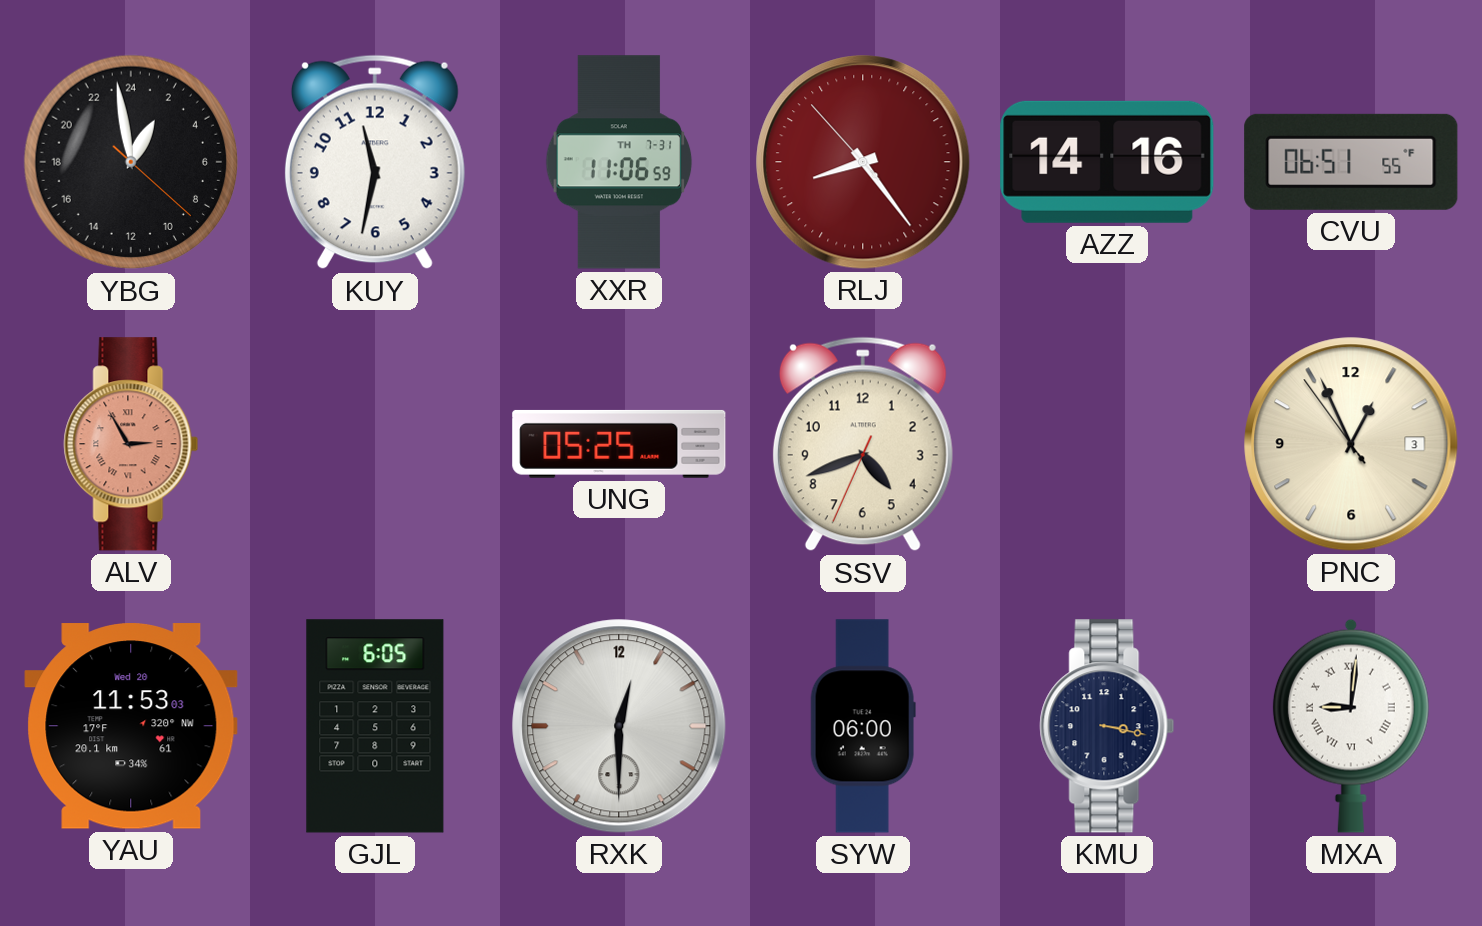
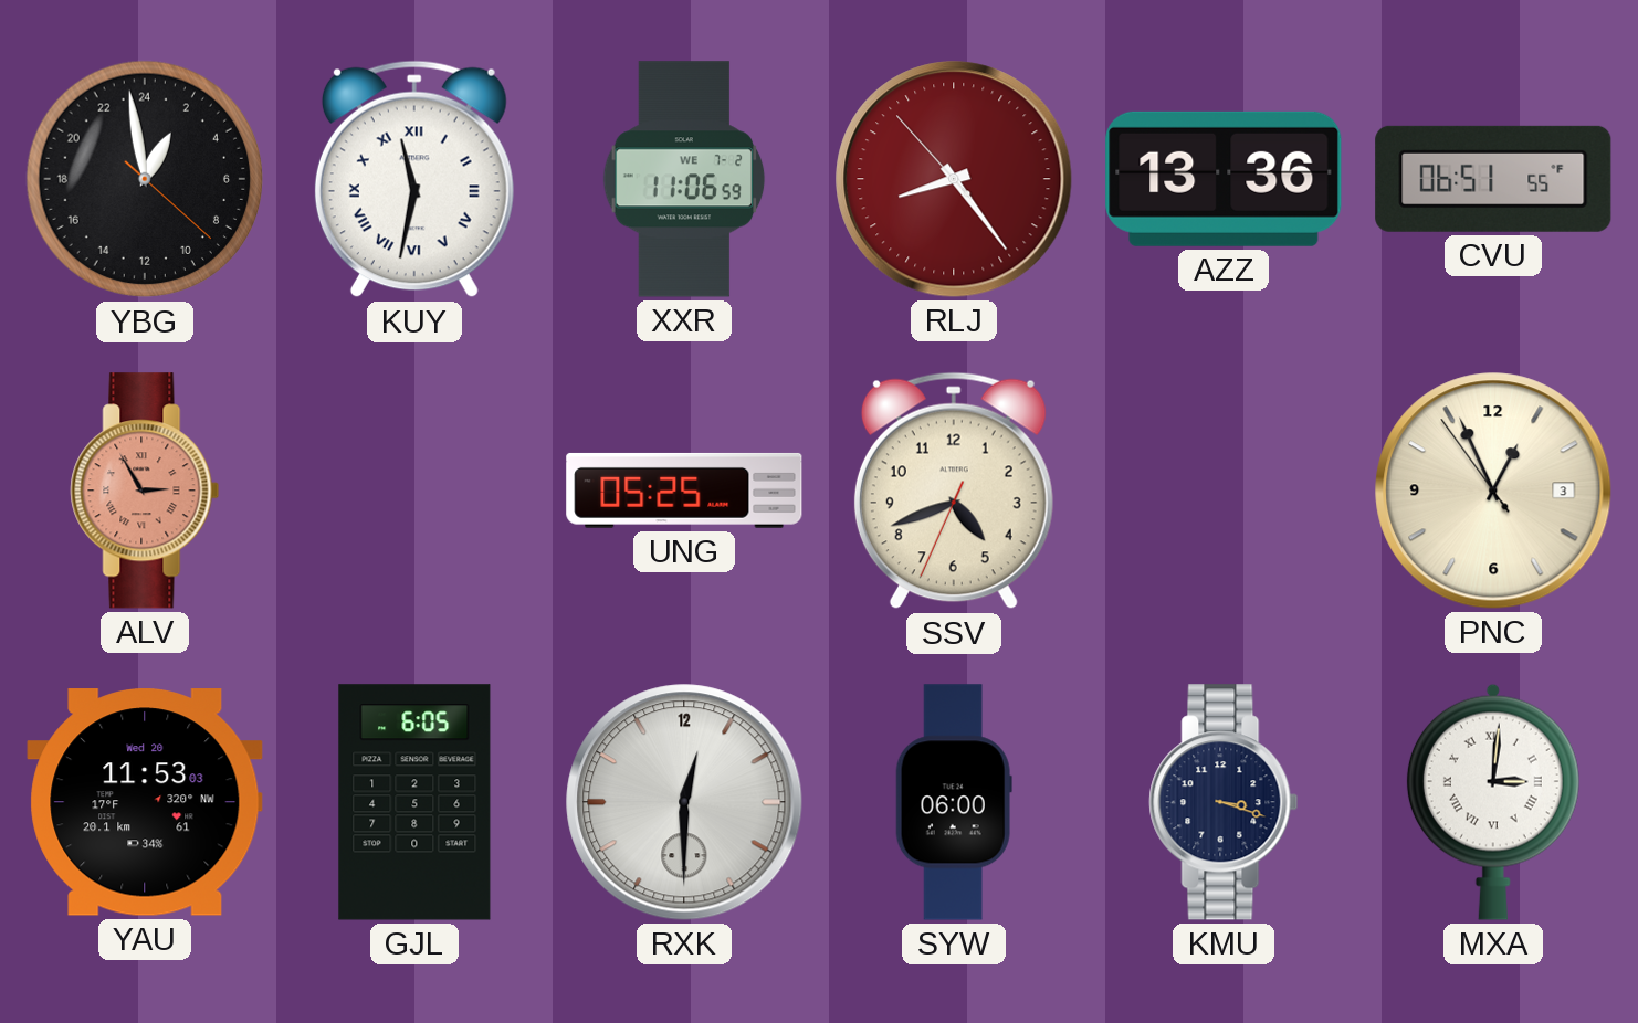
KUY numerals: Arabic -> Roman
XXR date: TH 7-31 -> WE 7-2
AZZ: 14:16 -> 13:36
KMU: 3:17 -> 3:18
MXA: 9:01 -> 3:01
